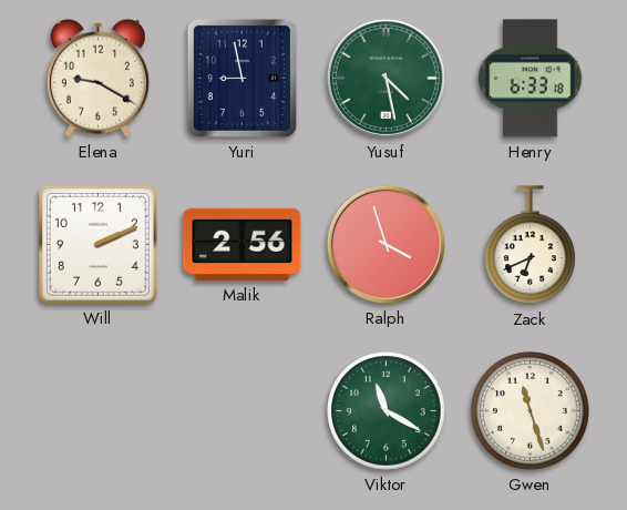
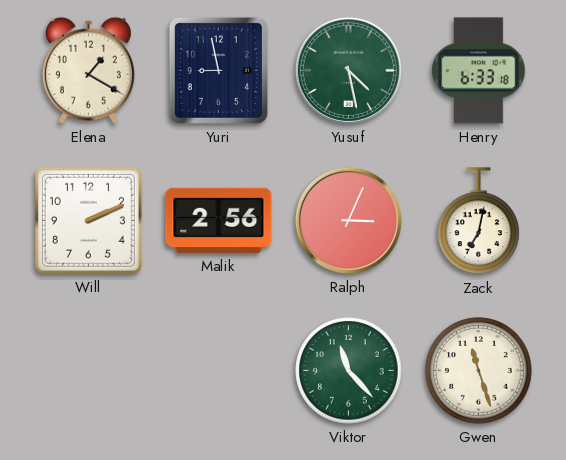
Elena: 9:20 -> 1:20
Ralph: 3:57 -> 3:04
Zack: 6:41 -> 7:02
Viktor: 11:20 -> 11:23
